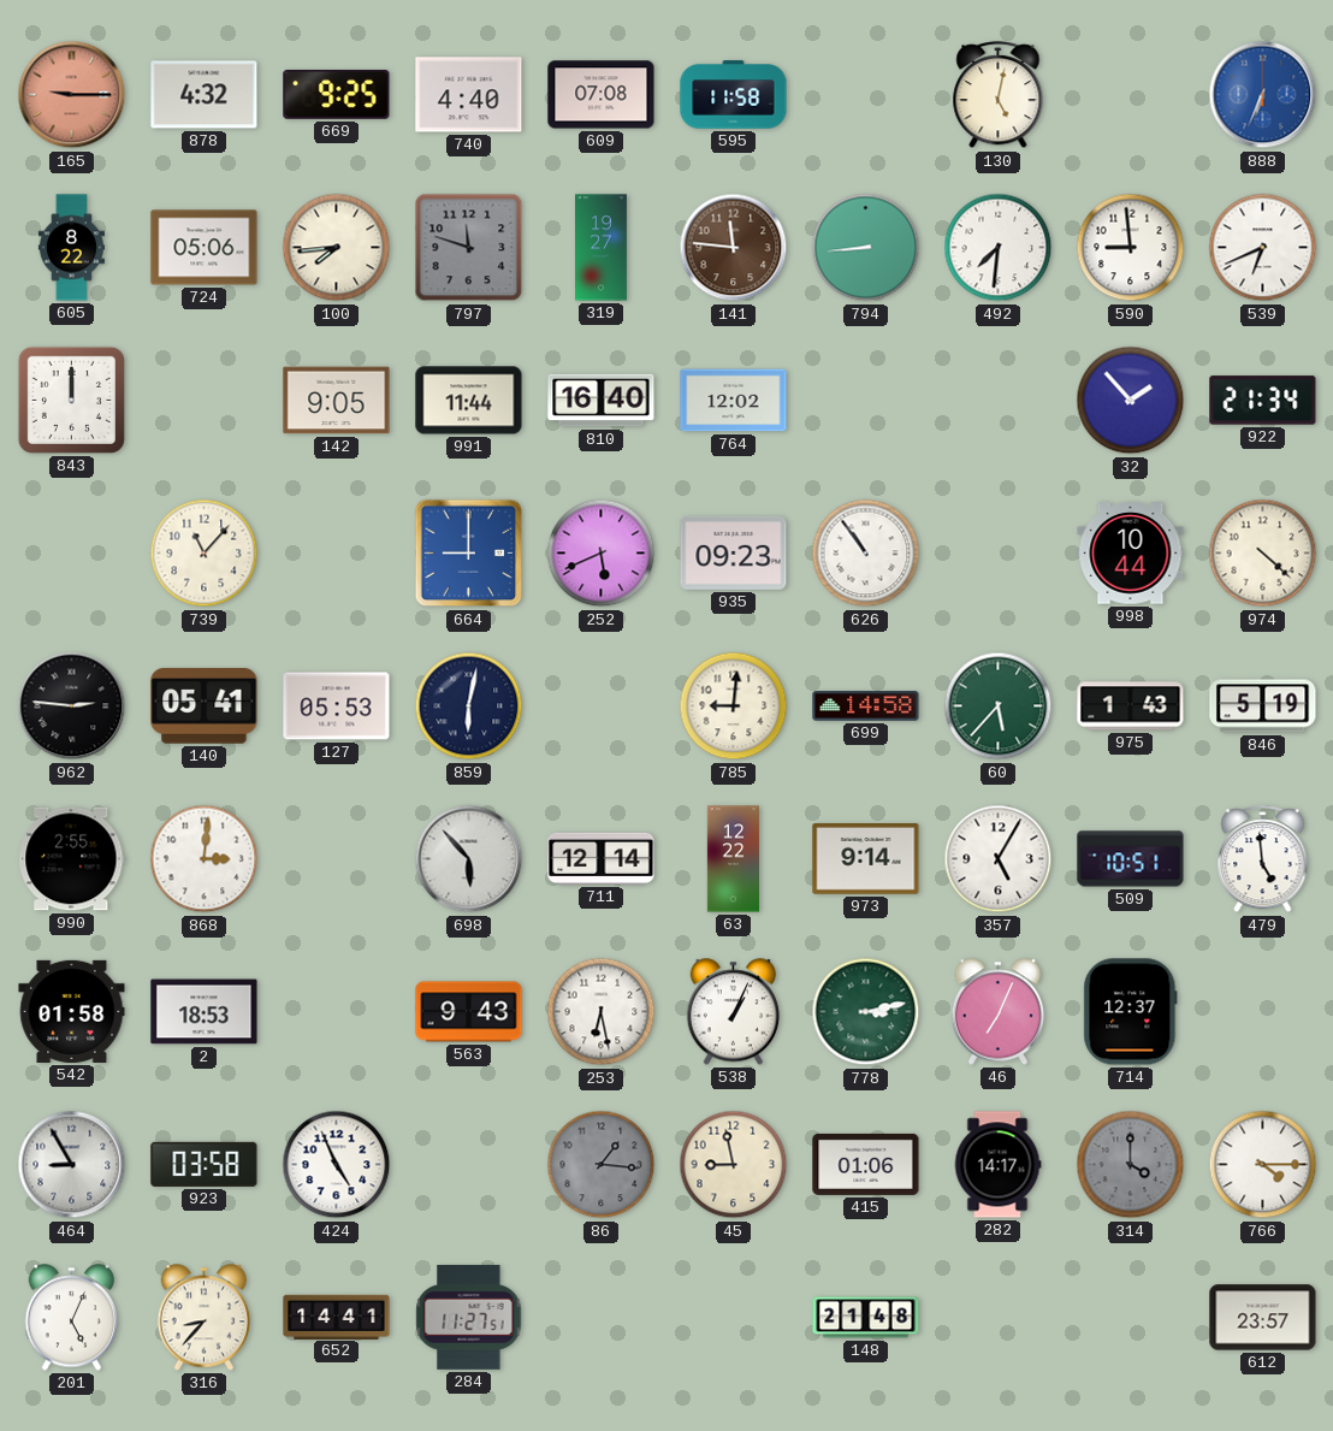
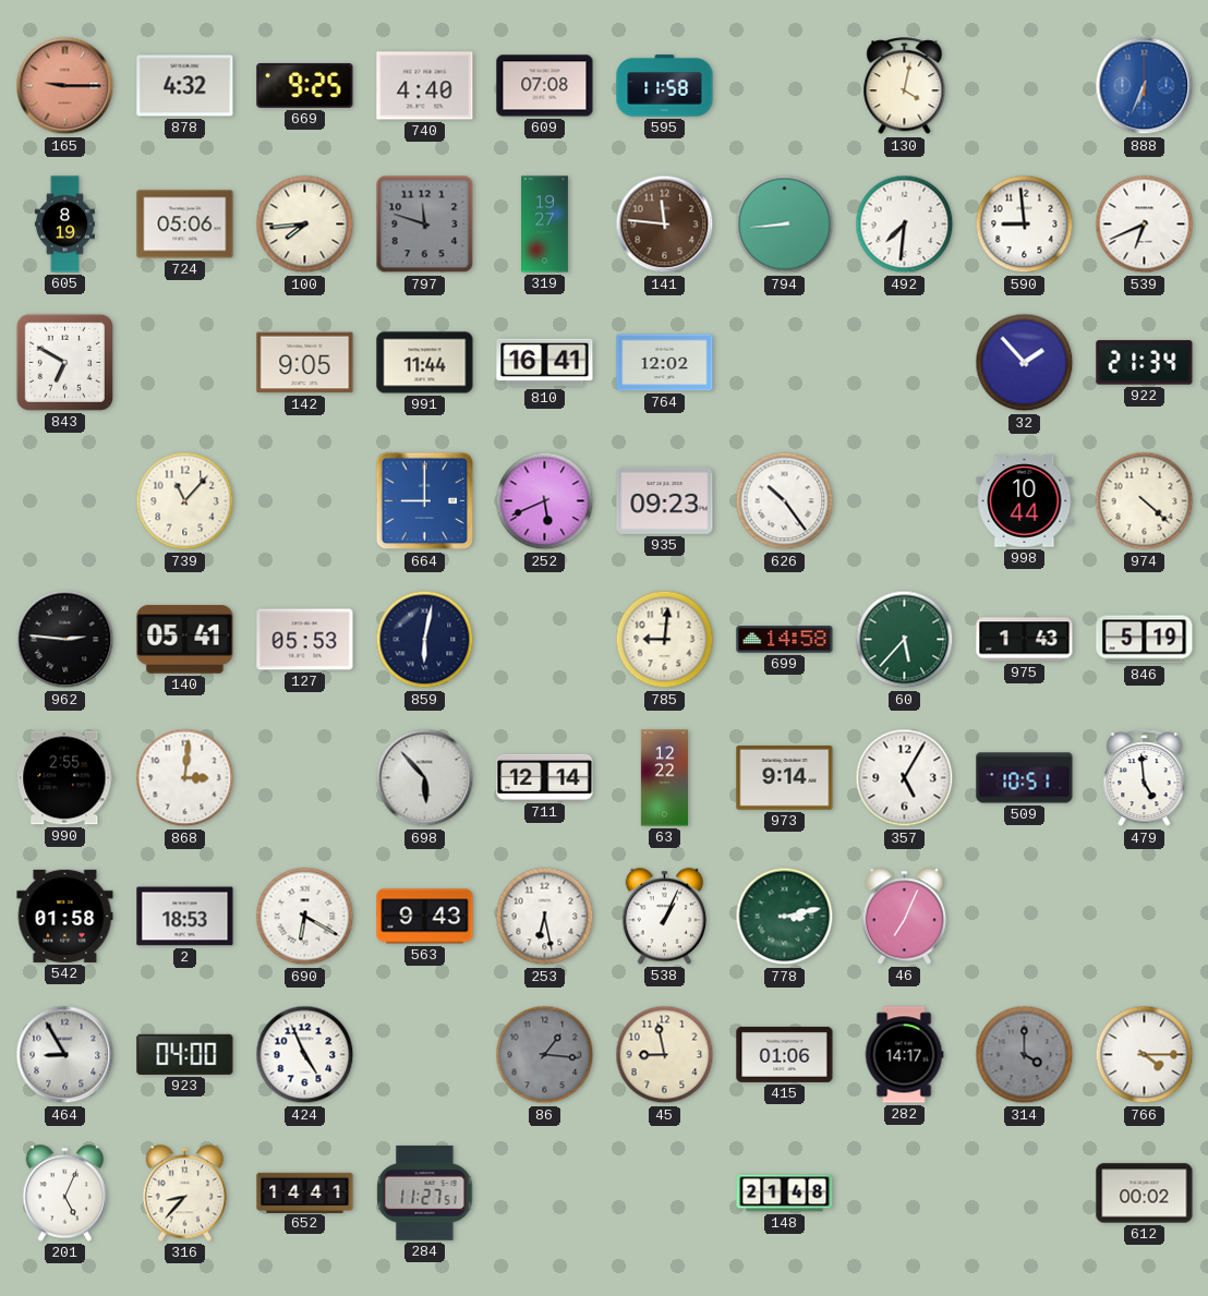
130: 5:02 -> 4:02
605: 8:22 -> 8:19
843: 12:00 -> 6:50
810: 16:40 -> 16:41
626: 10:54 -> 10:24
690: none -> 6:20
714: 12:37 -> none
923: 03:58 -> 04:00
612: 23:57 -> 00:02
